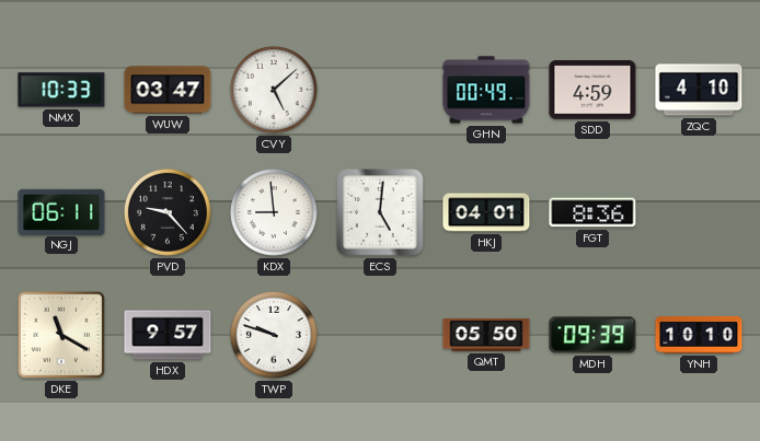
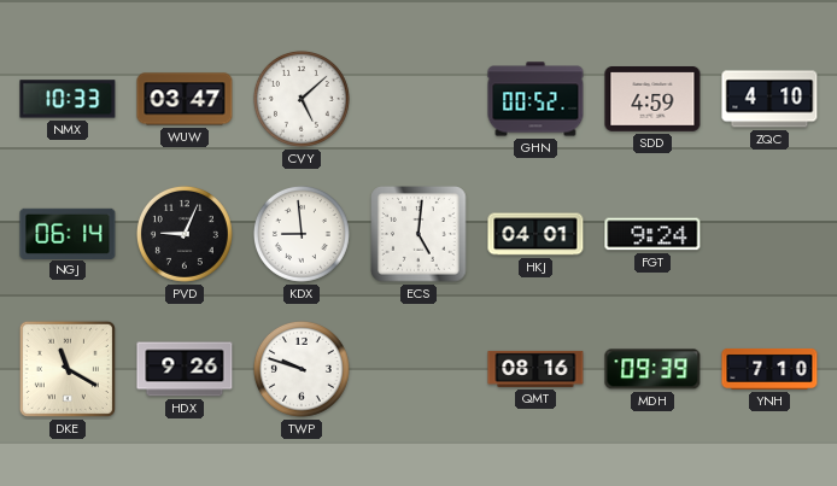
GHN: 00:49 -> 00:52
NGJ: 06:11 -> 06:14
PVD: 9:23 -> 9:04
FGT: 8:36 -> 9:24
HDX: 9:57 -> 9:26
QMT: 05:50 -> 08:16
YNH: 10:10 -> 7:10
